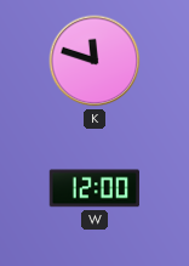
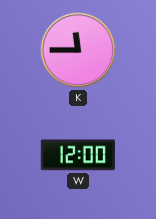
K: 11:48 -> 11:45
